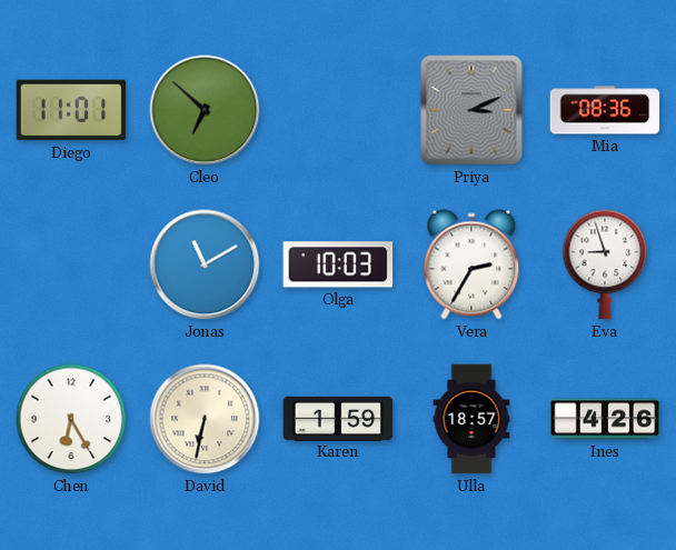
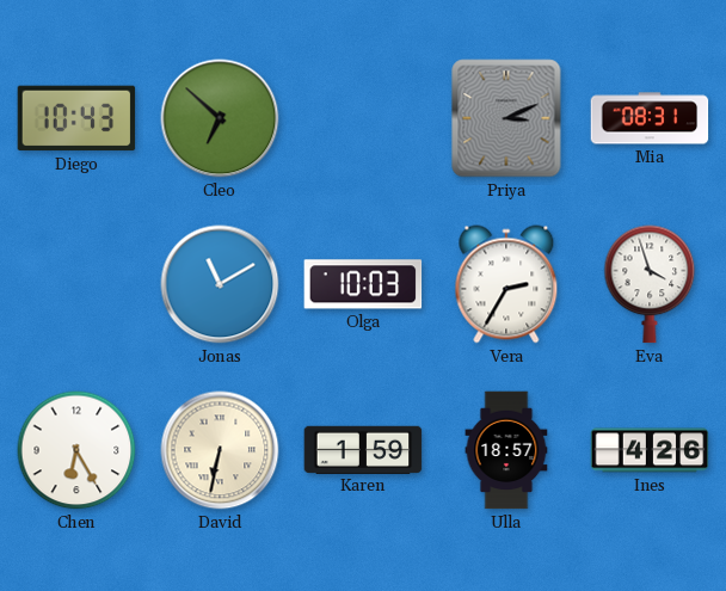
Diego: 11:01 -> 10:43
Mia: 08:36 -> 08:31
Eva: 8:57 -> 3:57
